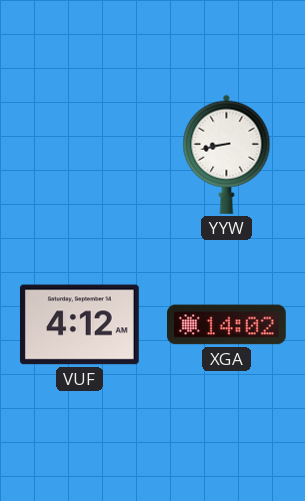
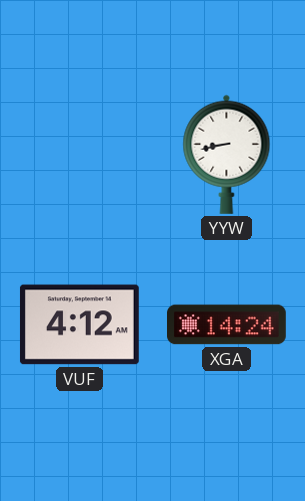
XGA: 14:02 -> 14:24
